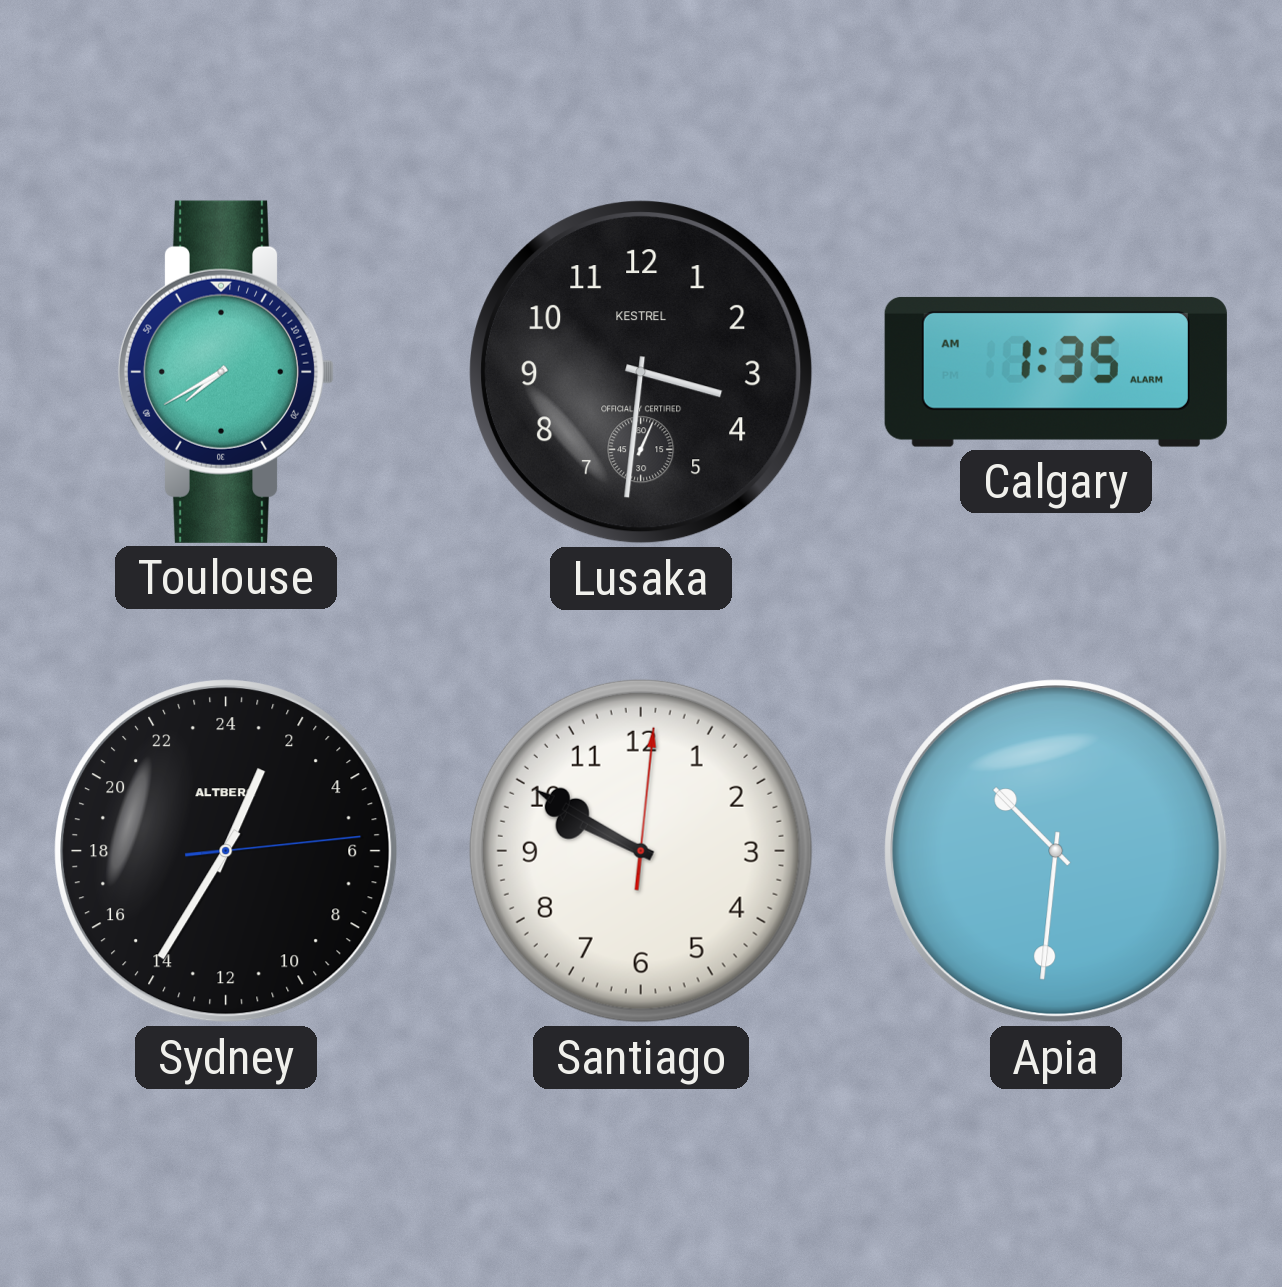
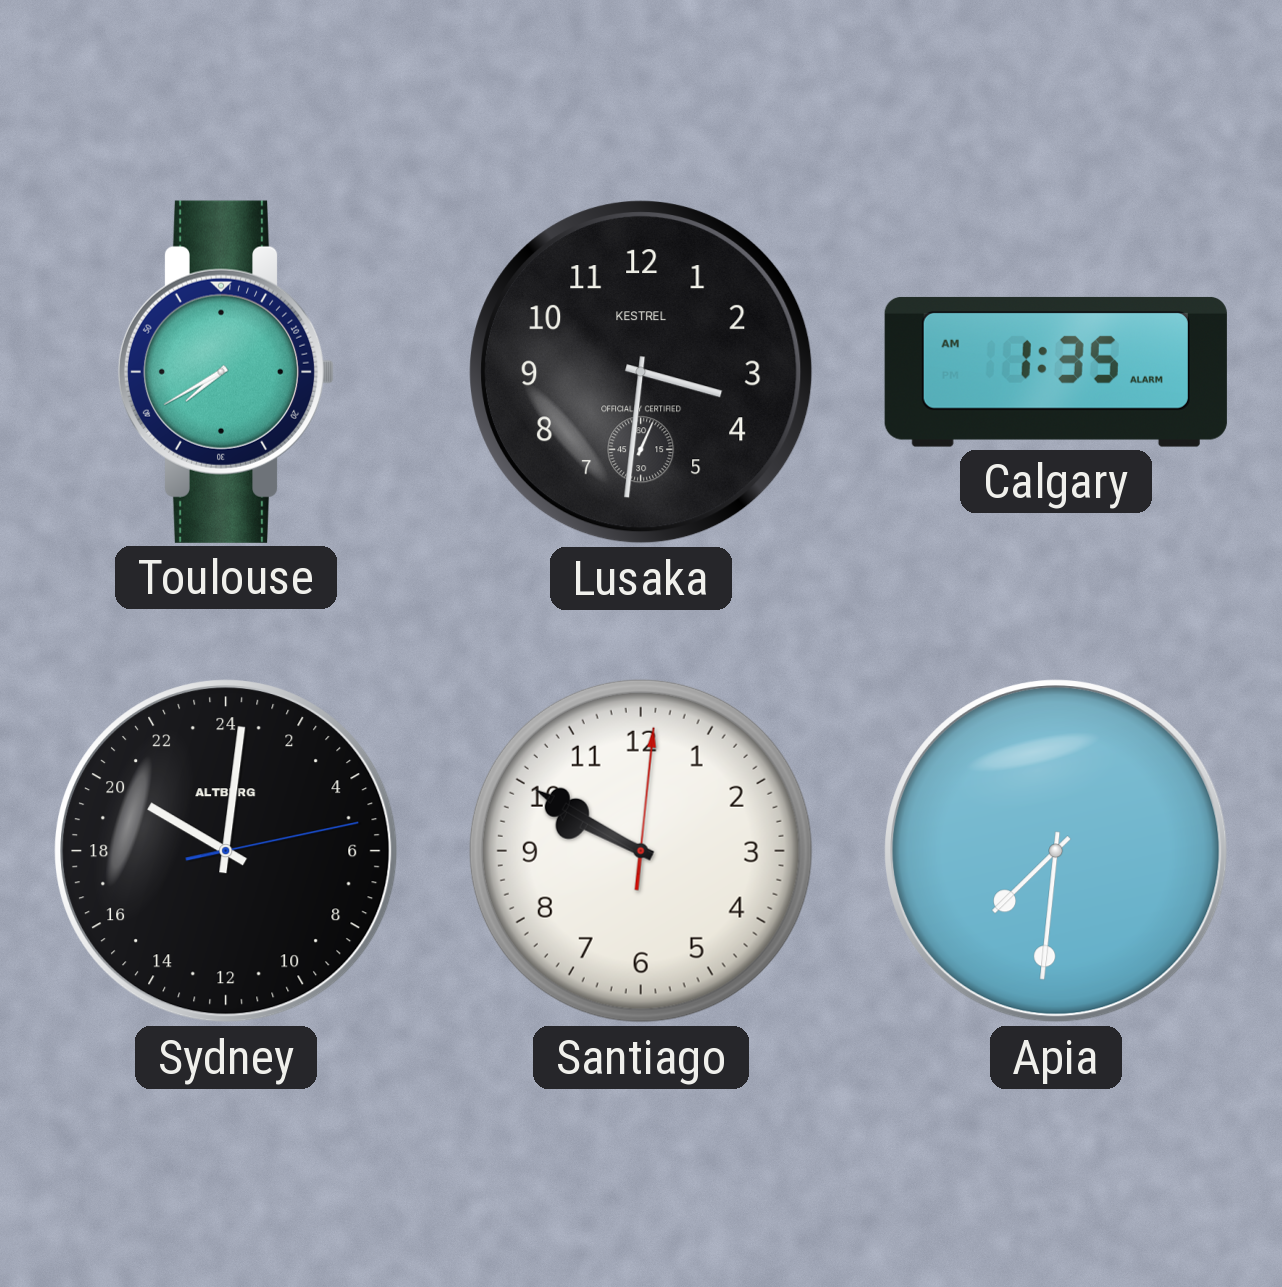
Sydney: 1:35 -> 20:01
Apia: 10:31 -> 7:31
